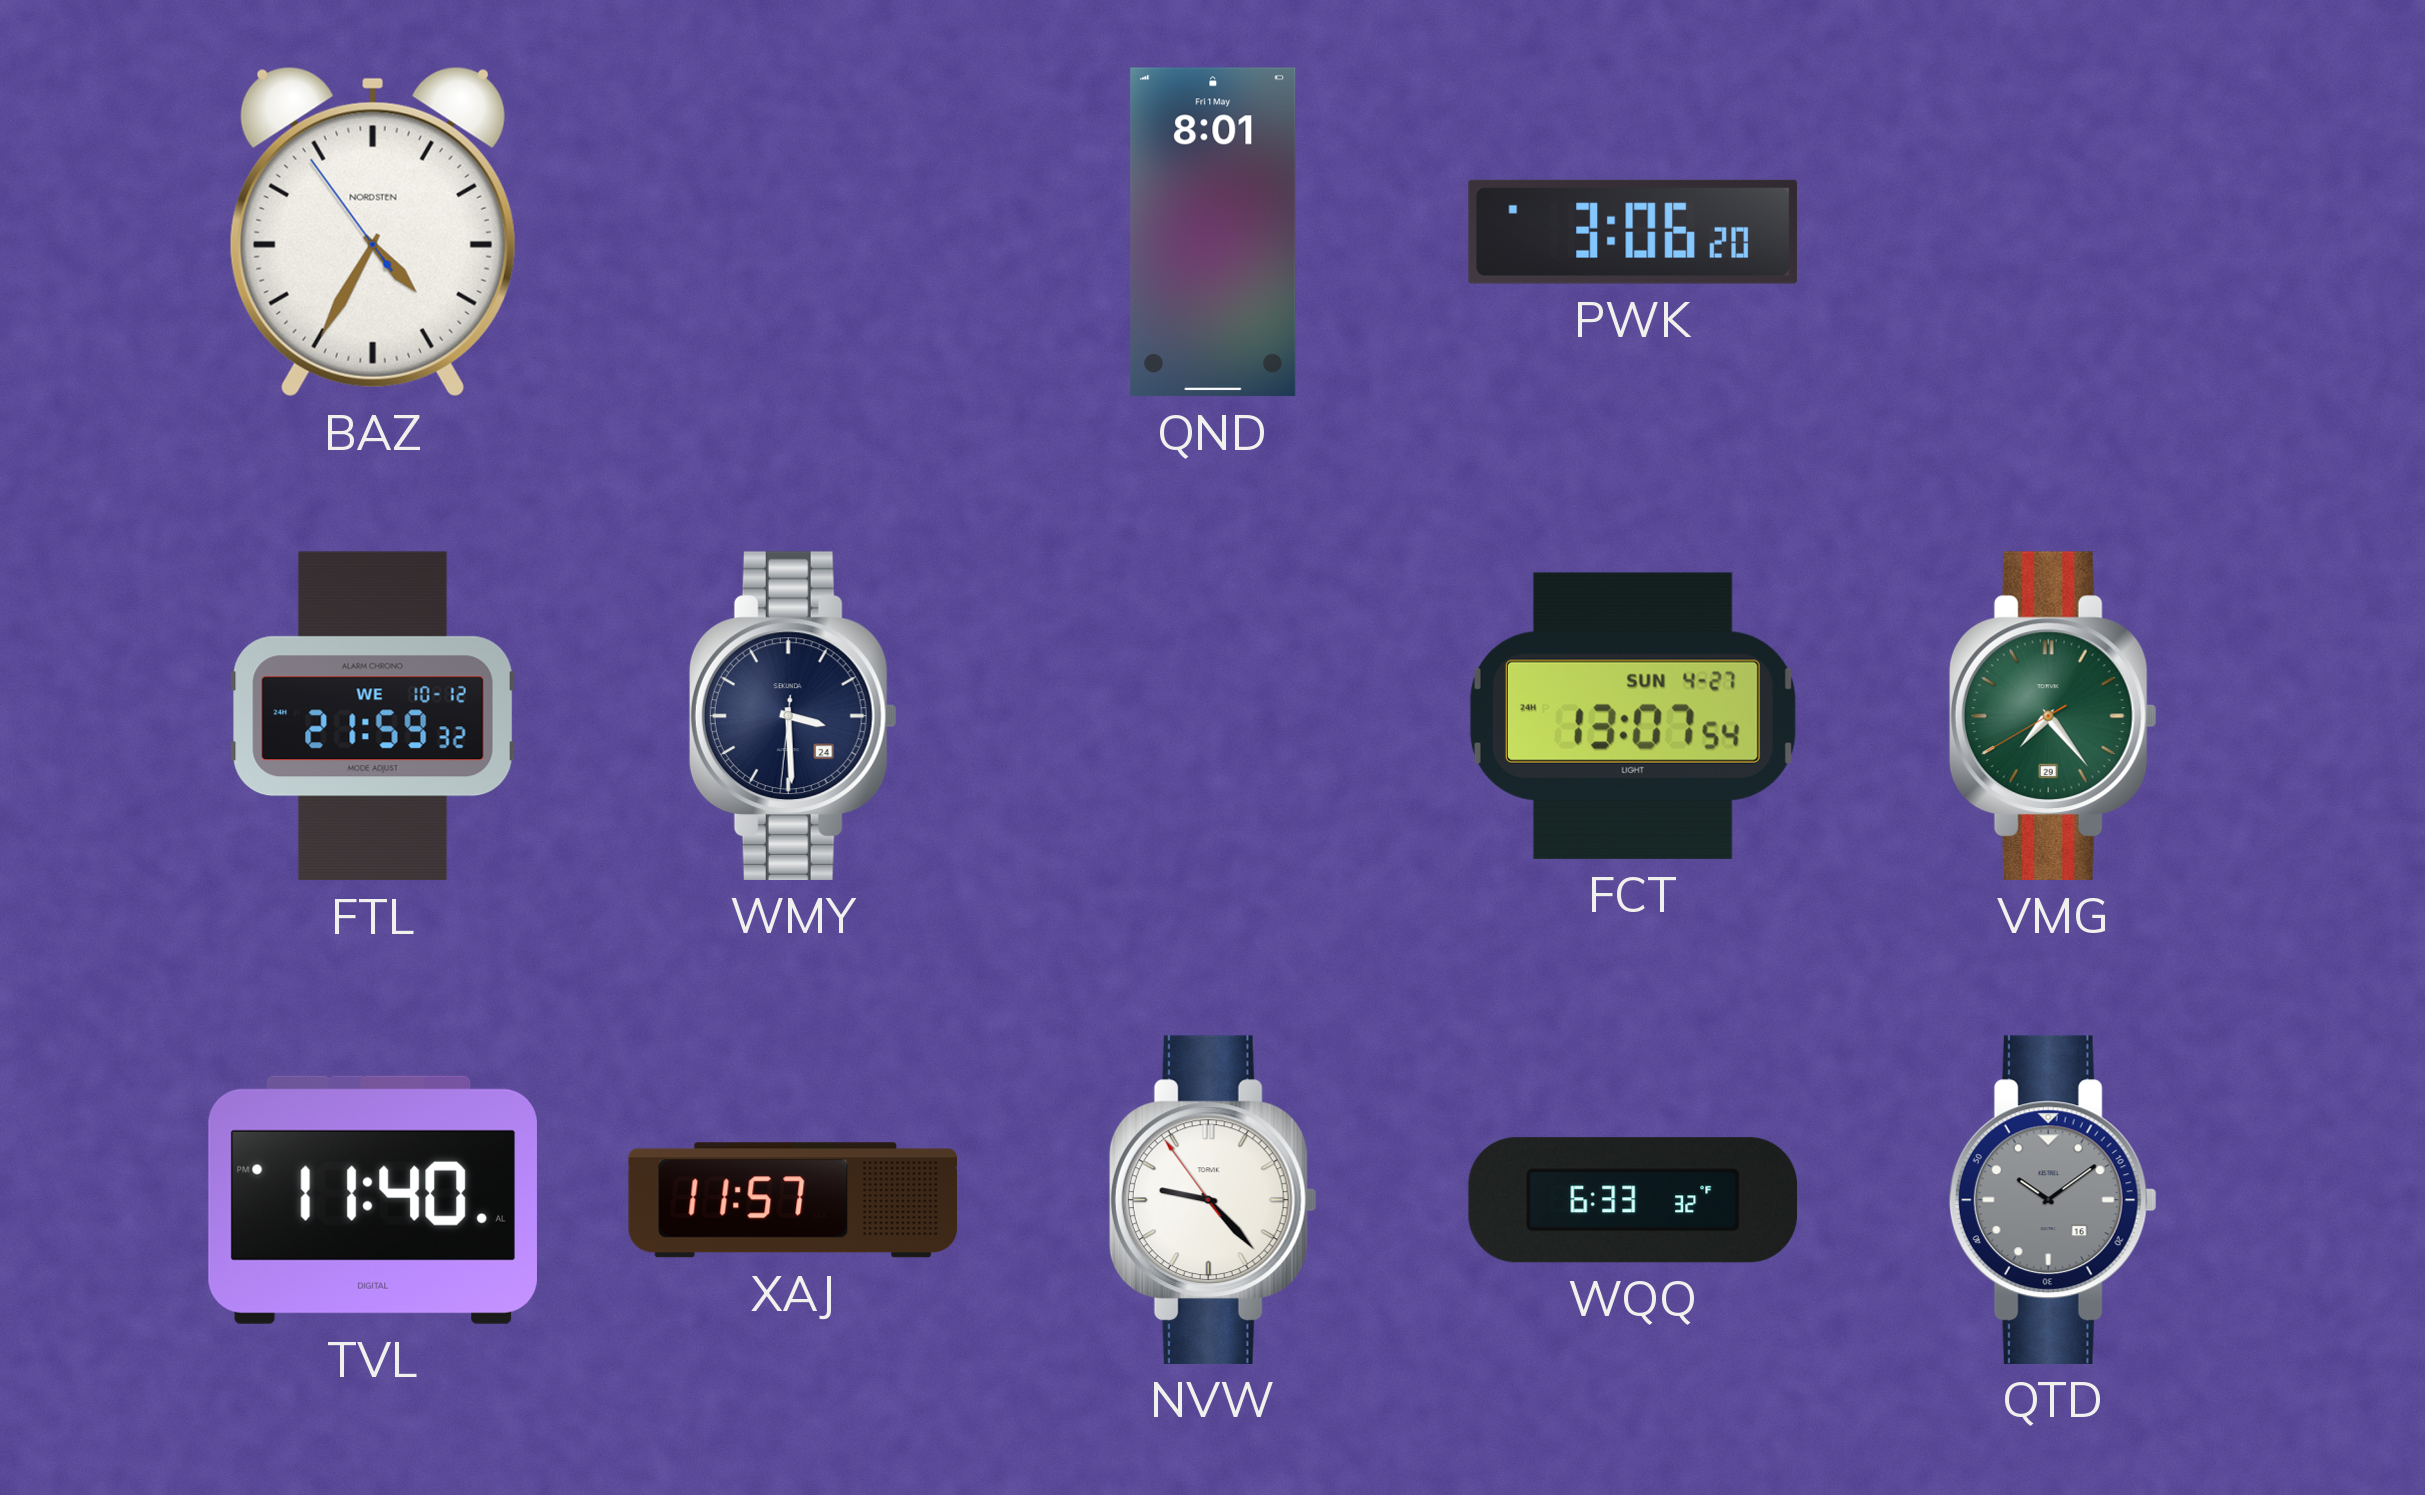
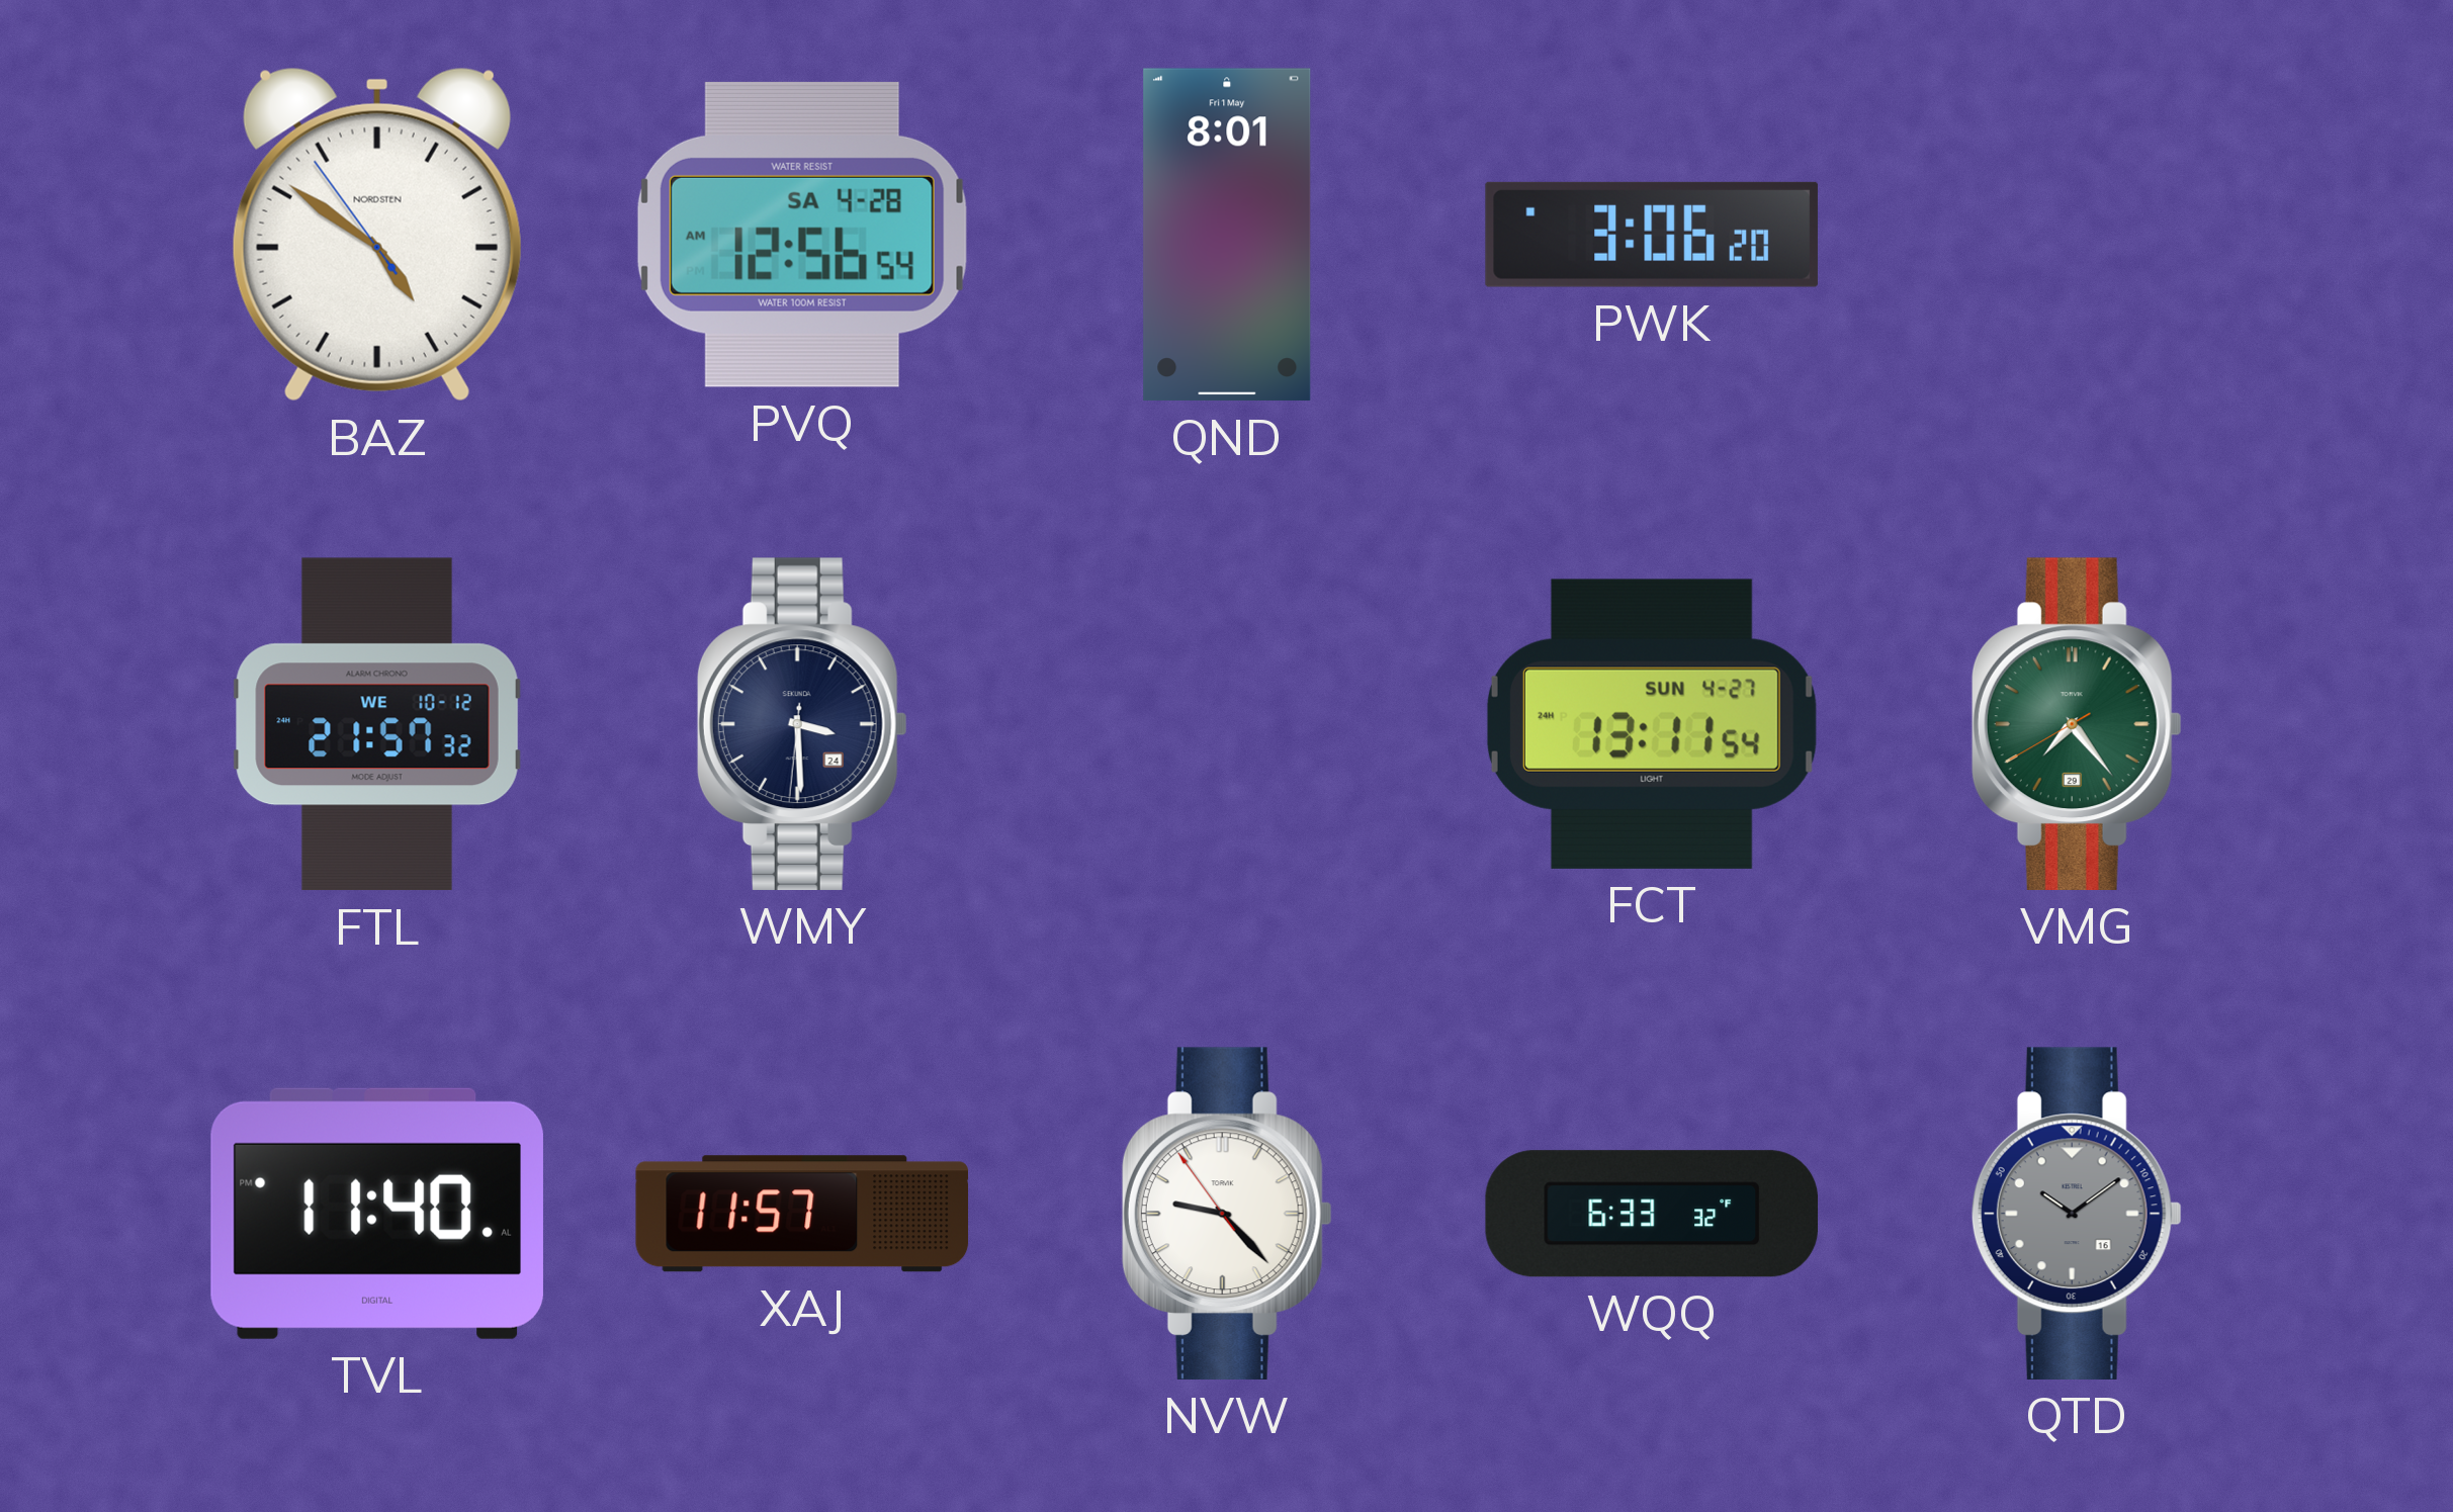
BAZ: 4:34 -> 4:50
PVQ: none -> 12:56
FTL: 21:59 -> 21:57
FCT: 13:07 -> 13:11
